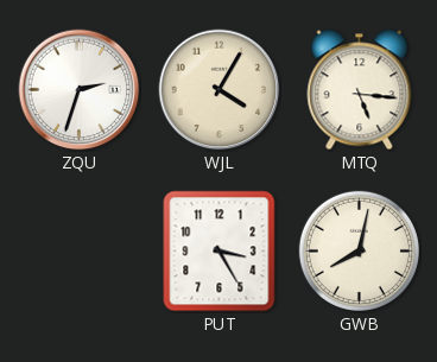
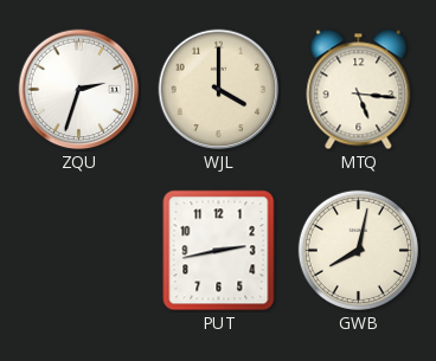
WJL: 4:05 -> 4:00
PUT: 3:25 -> 2:43
